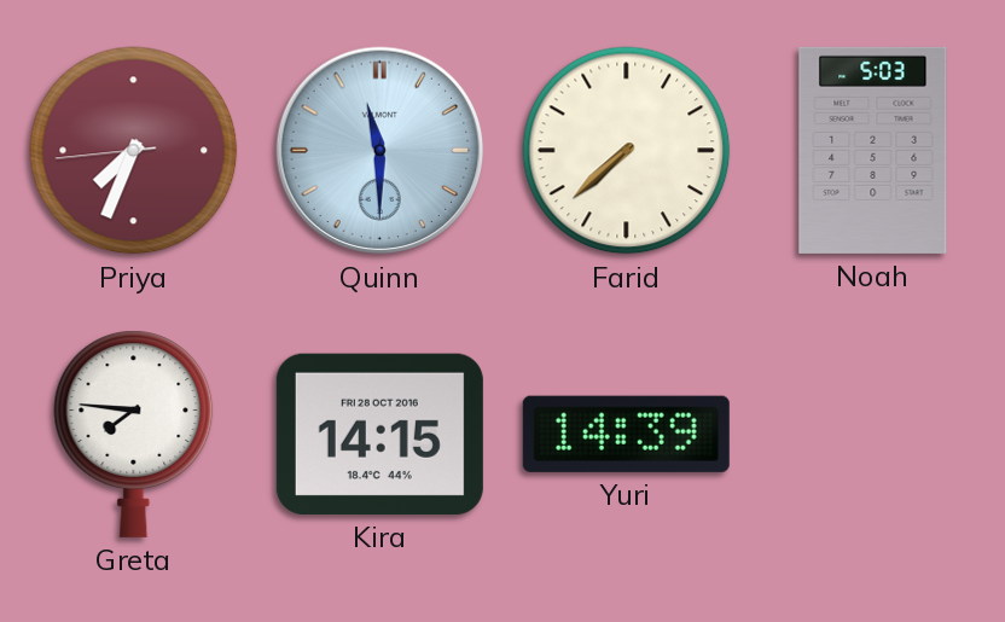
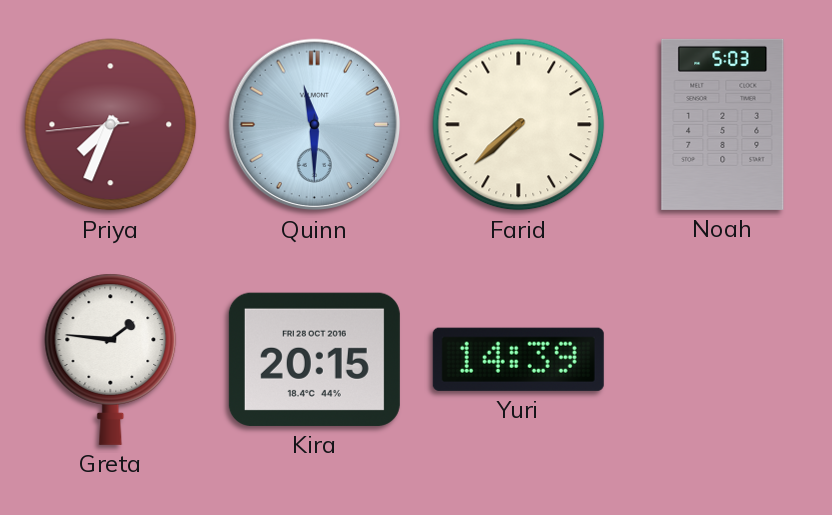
Greta: 7:46 -> 1:46
Kira: 14:15 -> 20:15
